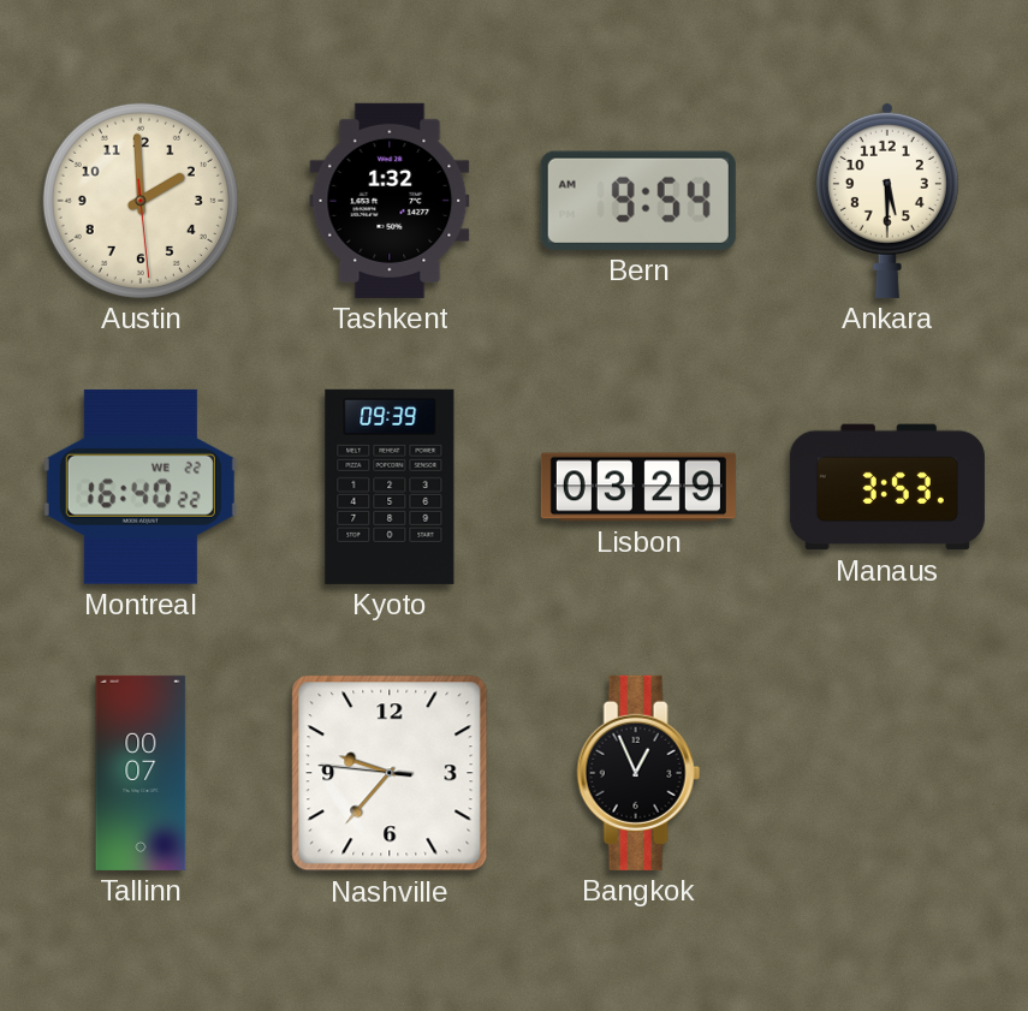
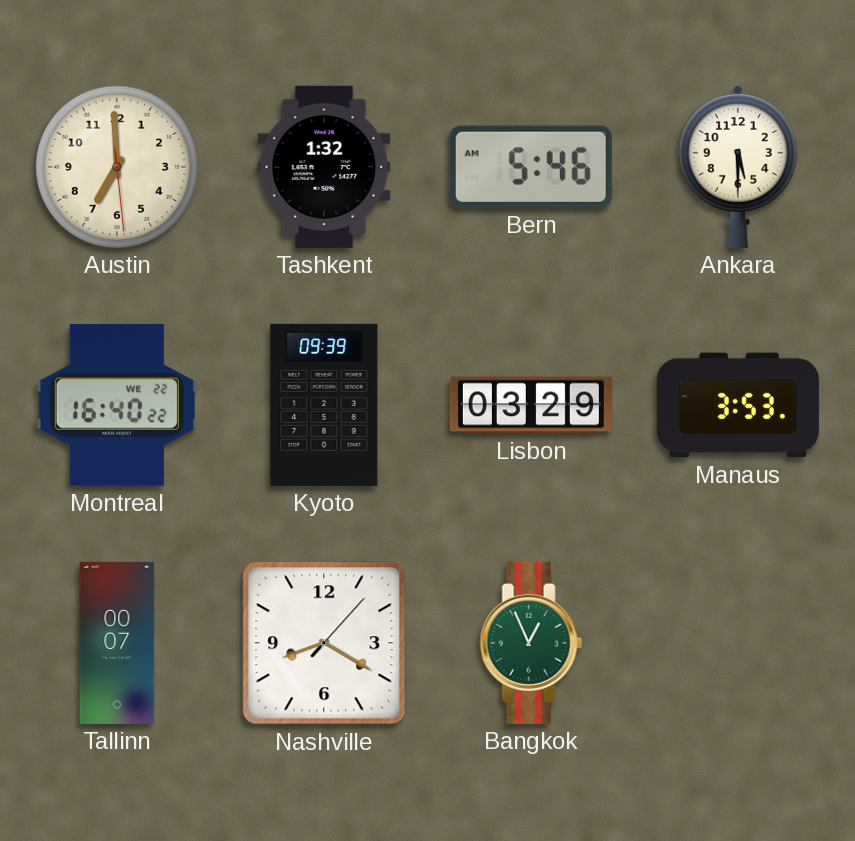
Austin: 1:59 -> 6:59
Bern: 9:54 -> 5:46
Nashville: 9:36 -> 8:20
Bangkok dial: black -> green
